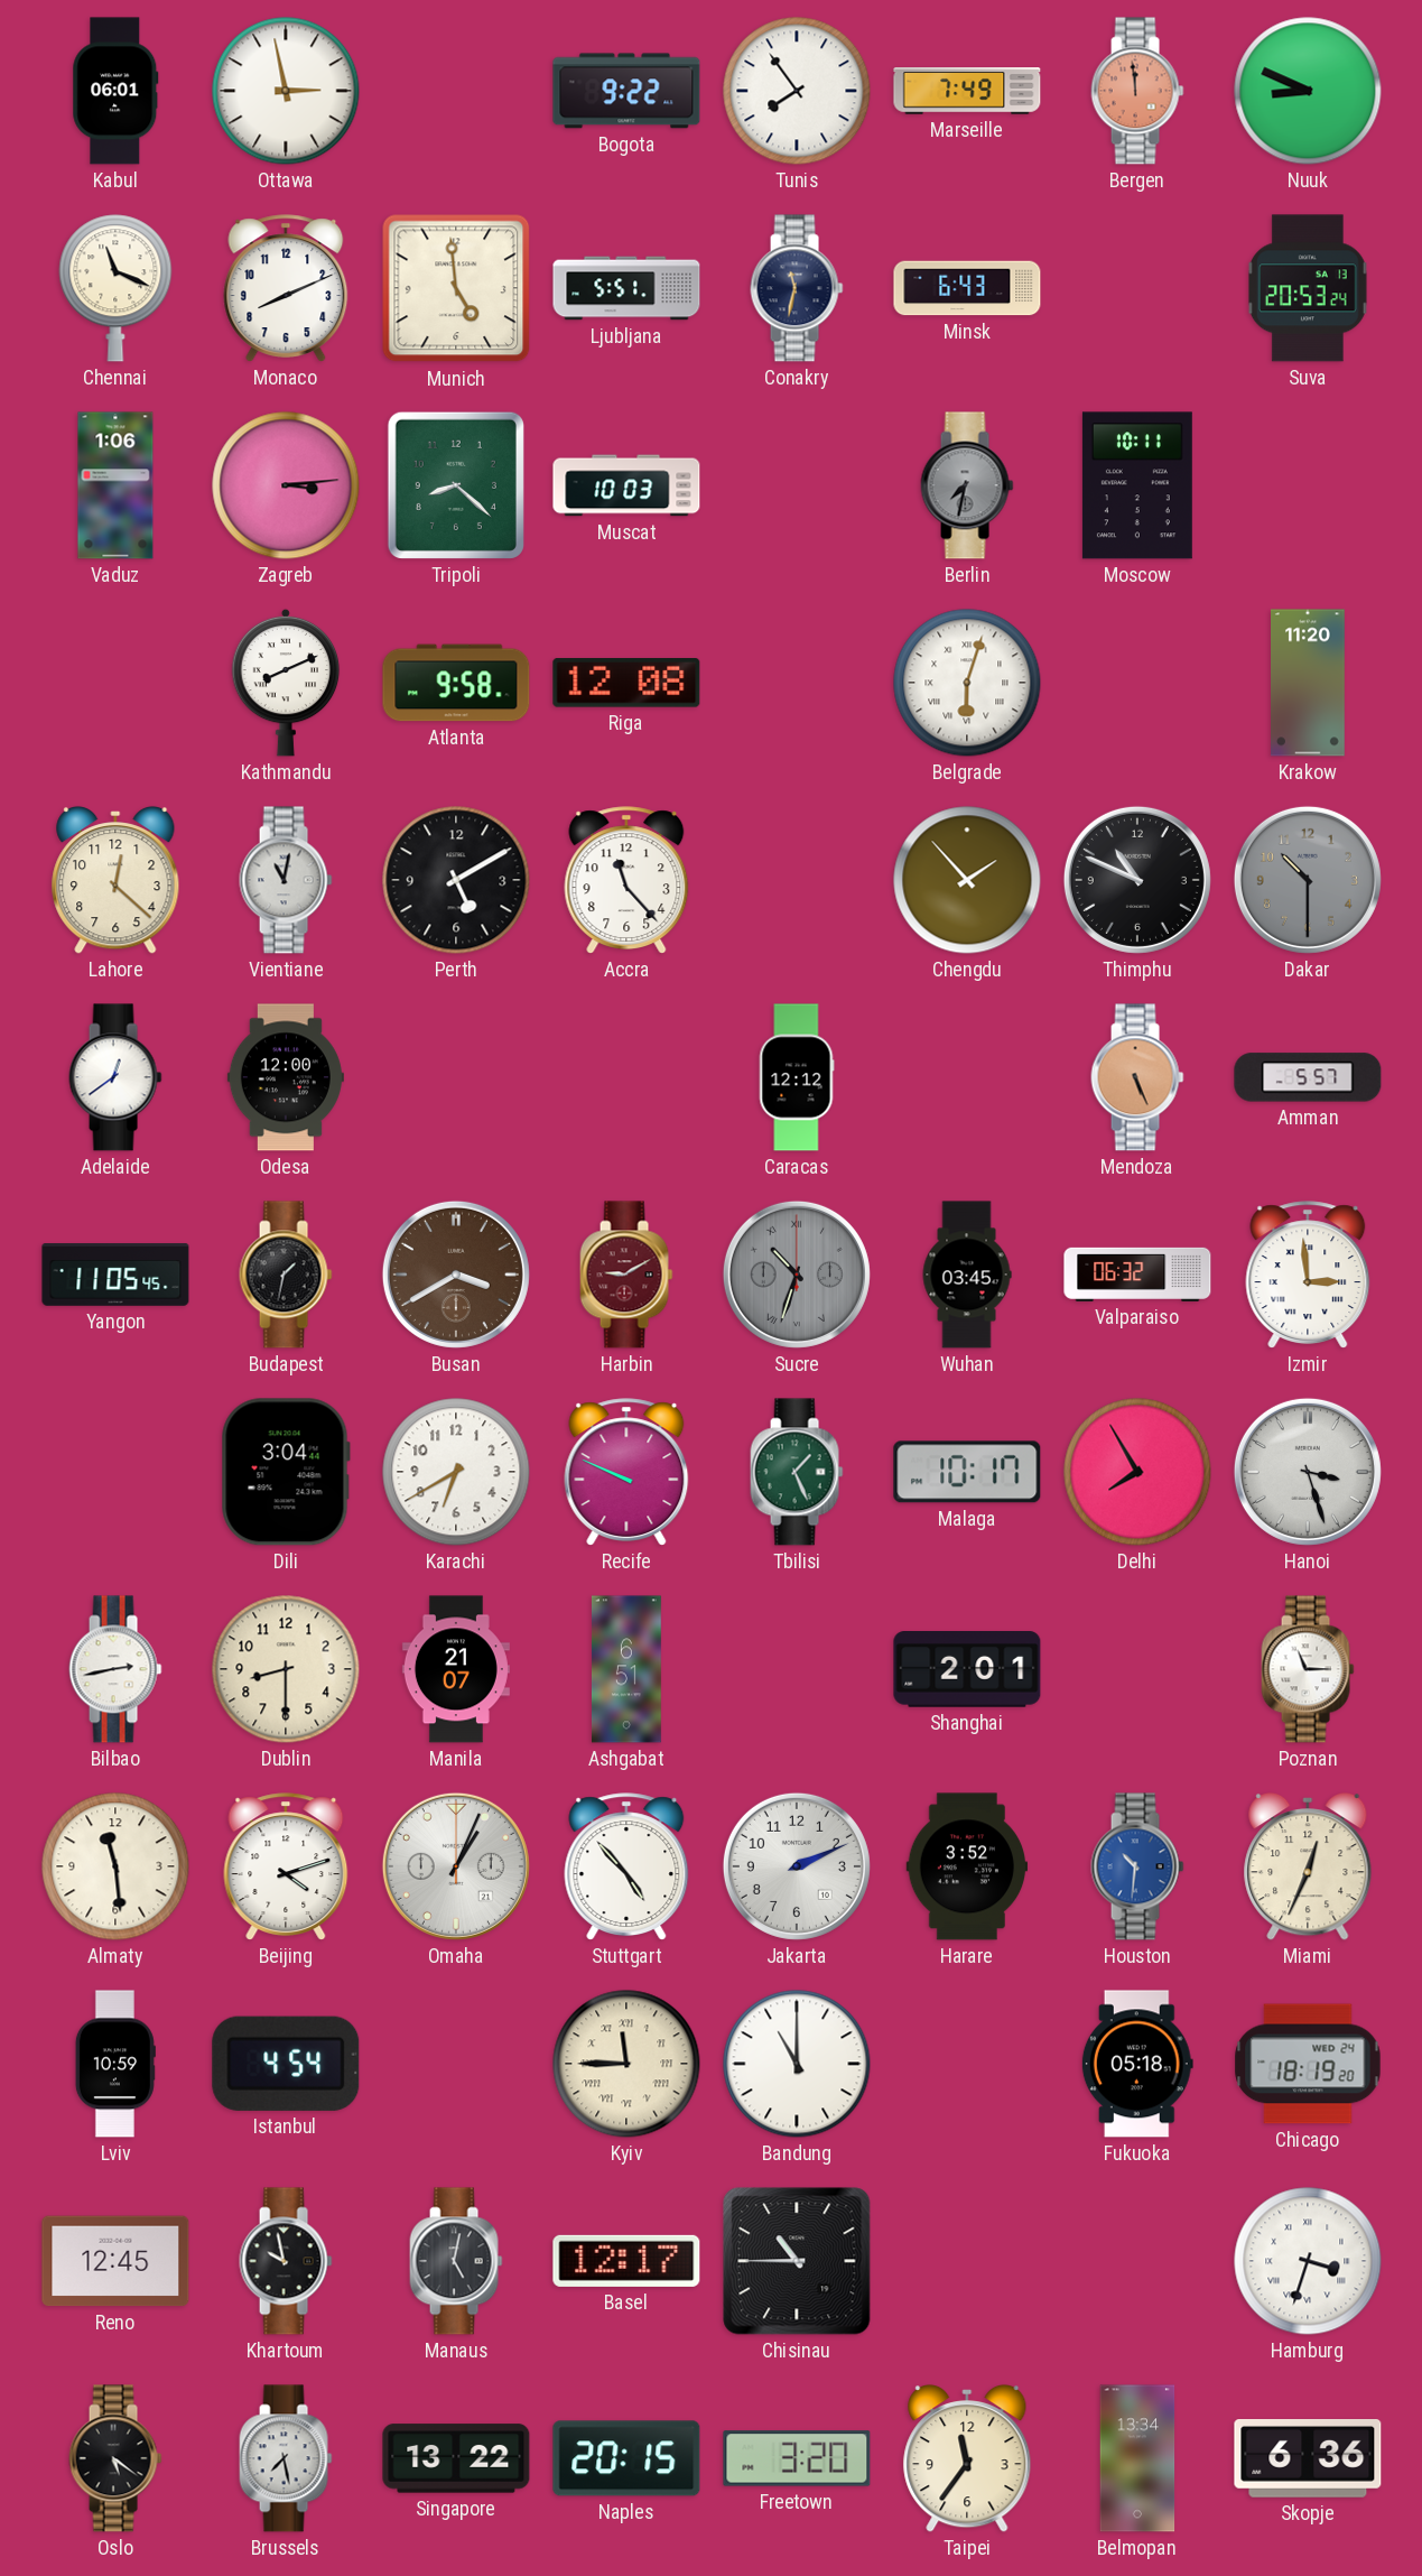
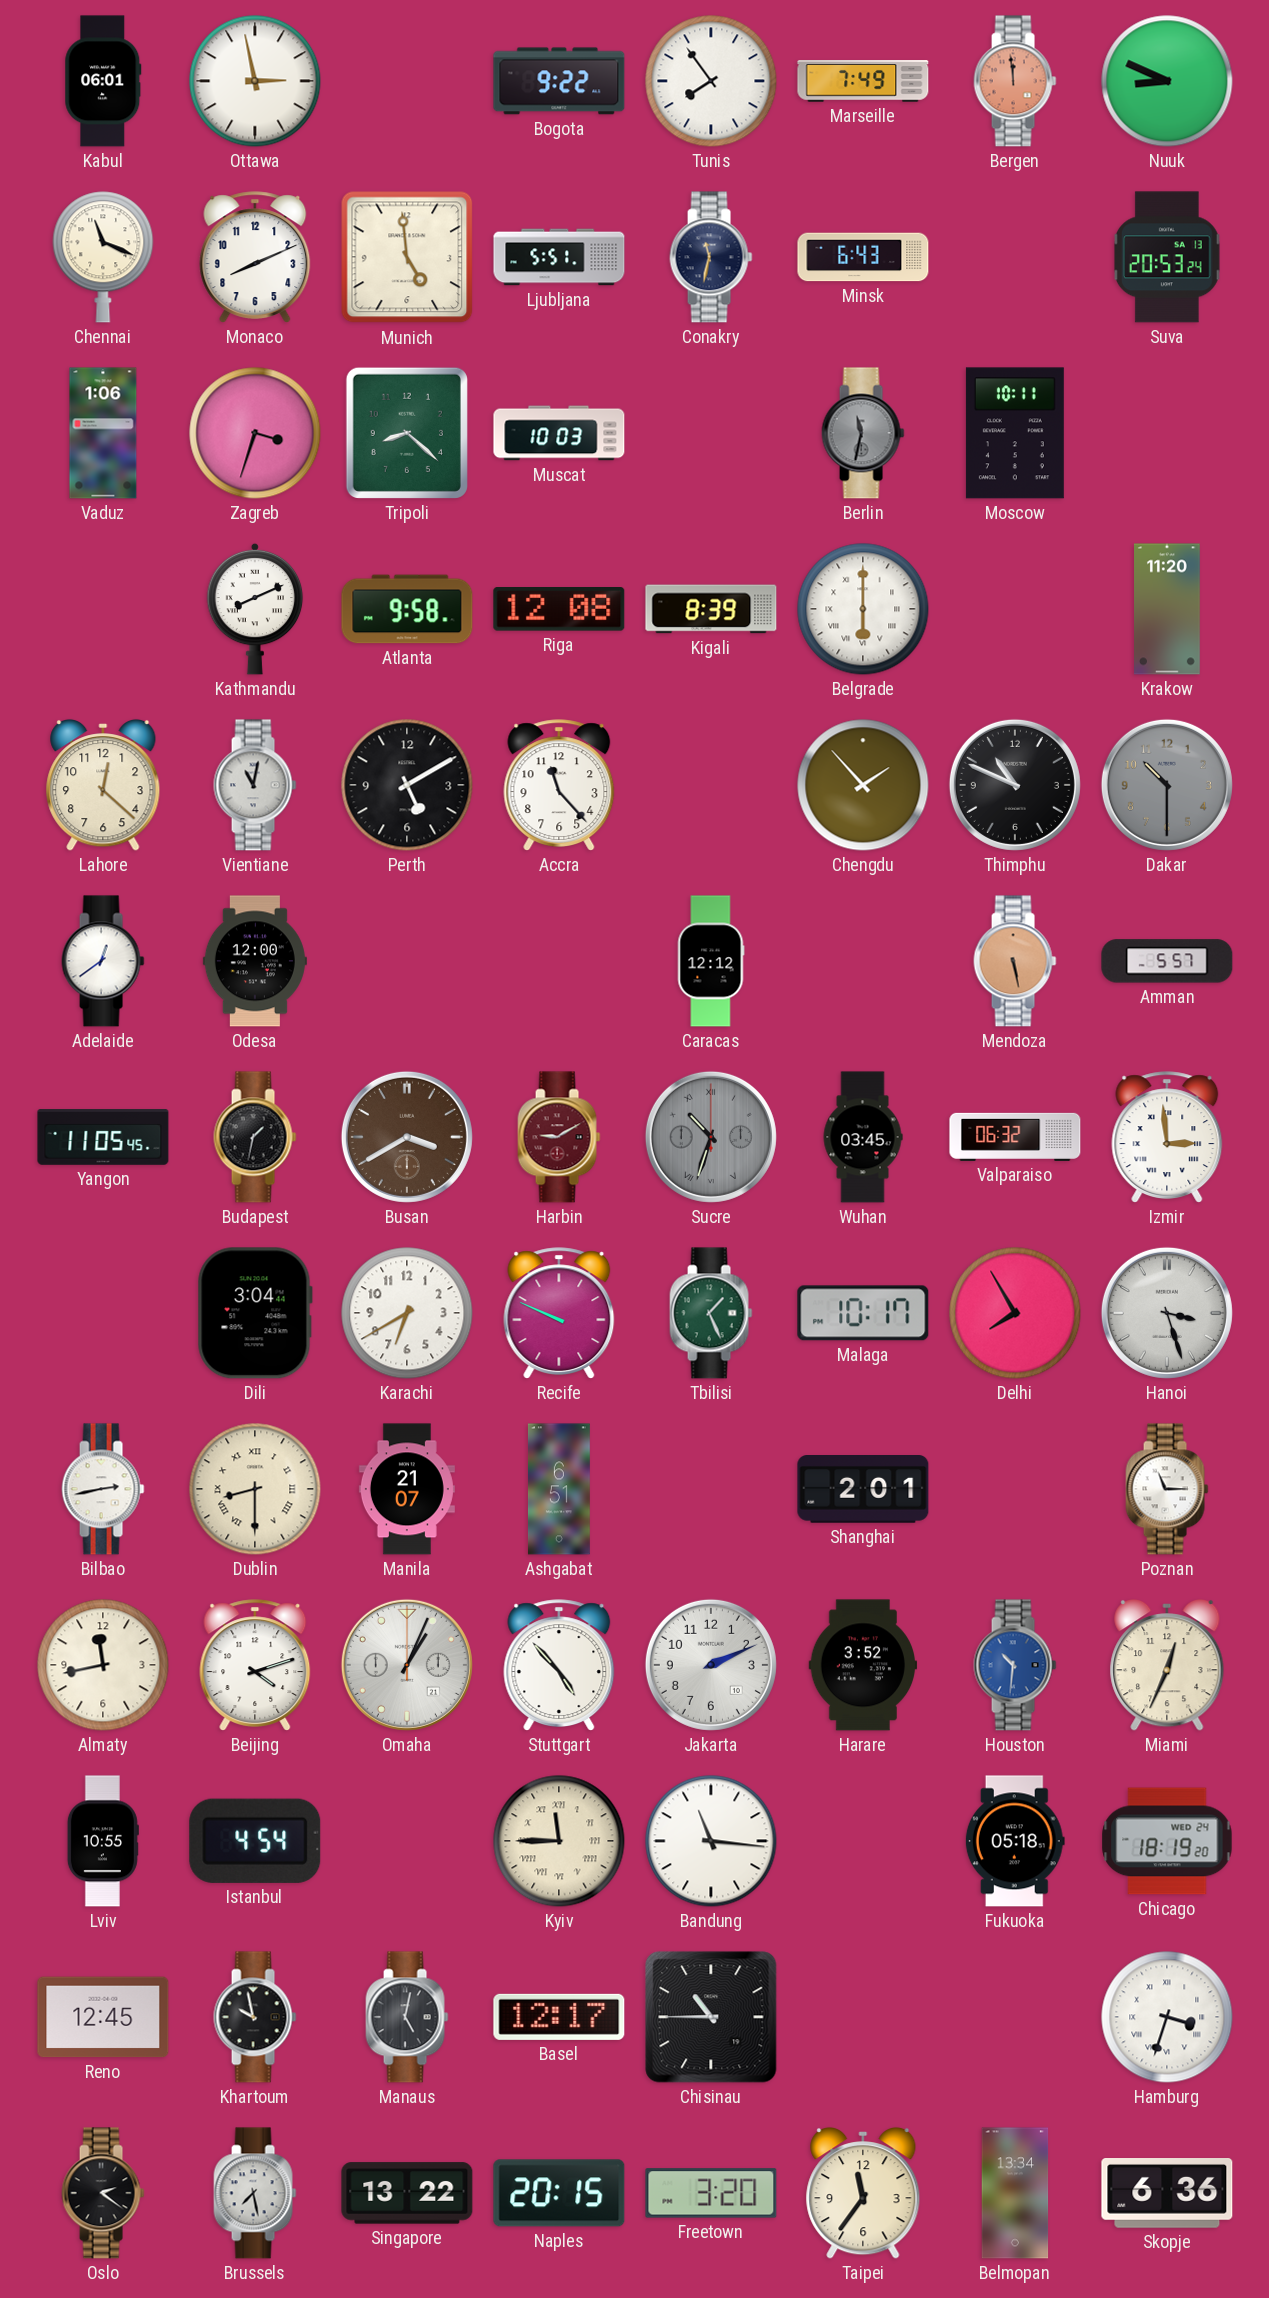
Zagreb: 3:14 -> 3:33
Berlin: 7:32 -> 11:32
Kigali: none -> 8:39
Belgrade: 6:03 -> 6:00
Mendoza: 5:26 -> 5:28
Dublin numerals: Arabic -> Roman
Almaty: 11:29 -> 11:43
Lviv: 10:59 -> 10:55
Bandung: 11:00 -> 11:16
Oslo: 5:21 -> 2:21
